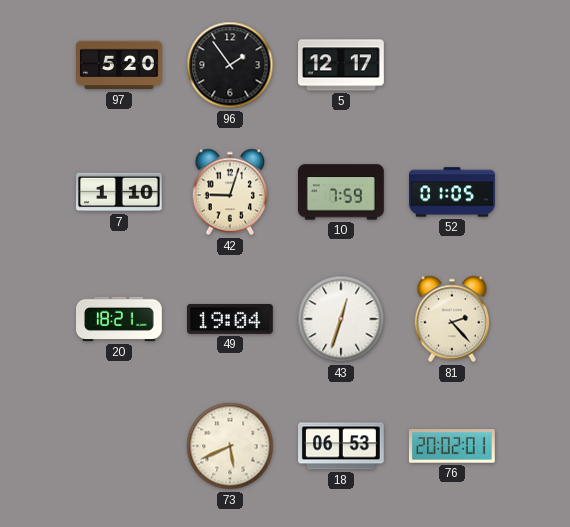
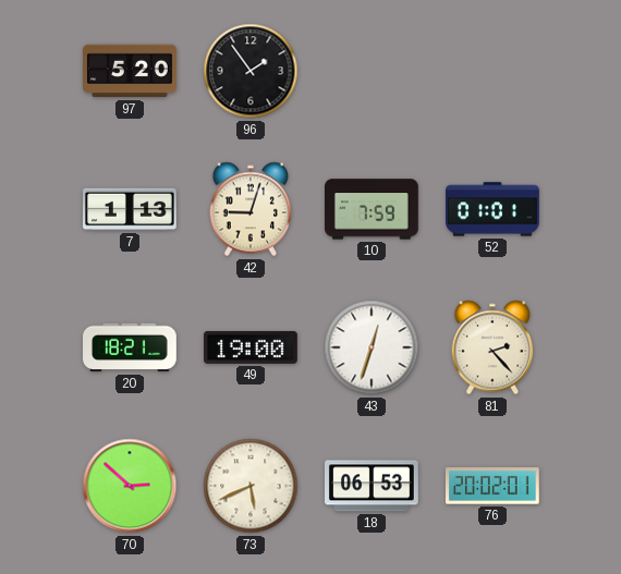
5: 12:17 -> none
7: 1:10 -> 1:13
52: 01:05 -> 01:01
49: 19:04 -> 19:00
70: none -> 2:52
